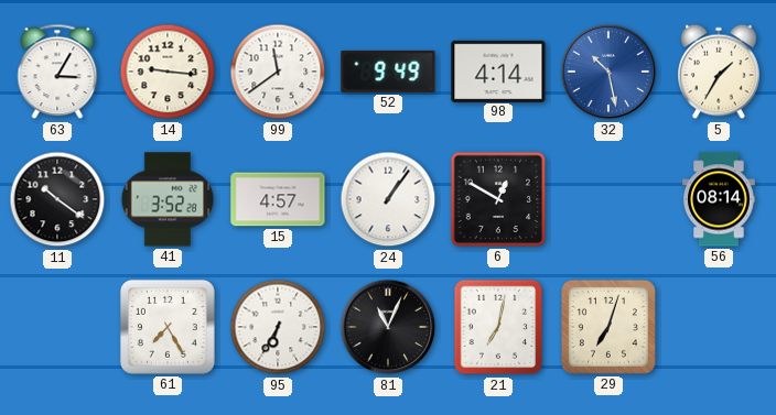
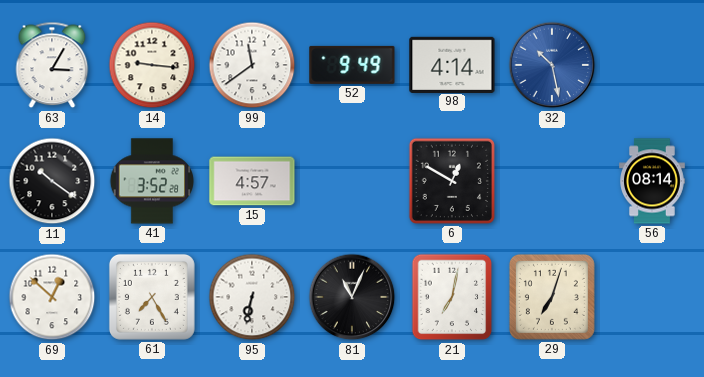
5: 1:35 -> none
24: 1:06 -> none
69: none -> 12:52
95: 6:35 -> 6:32
